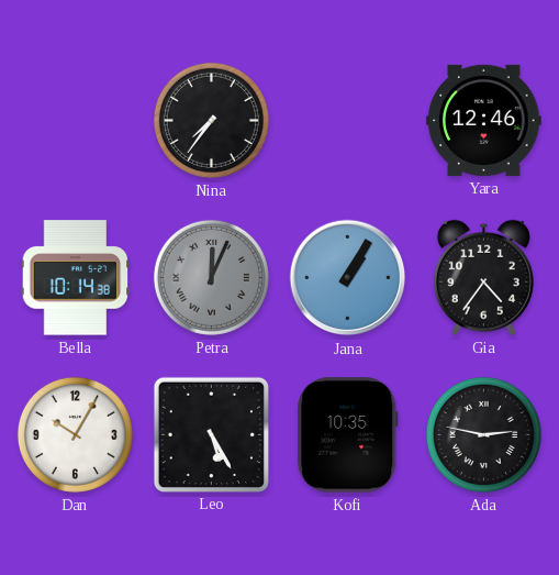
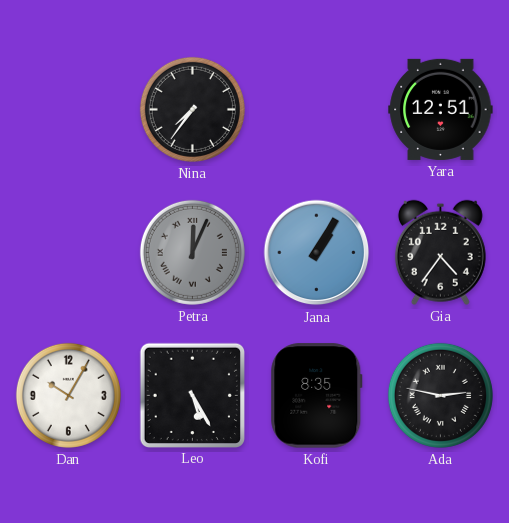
Yara: 12:46 -> 12:51
Bella: 10:14 -> none
Kofi: 10:35 -> 8:35
